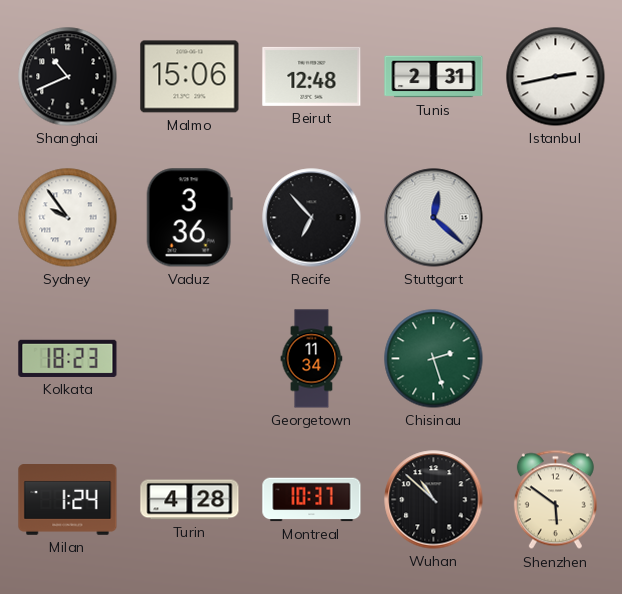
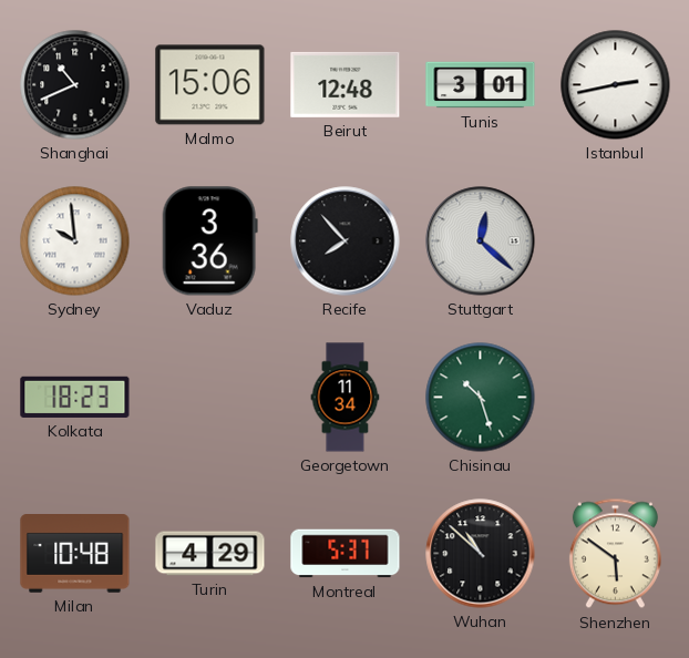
Tunis: 2:31 -> 3:01
Sydney: 9:54 -> 9:59
Recife: 6:53 -> 7:53
Chisinau: 2:27 -> 10:27
Milan: 1:24 -> 10:48
Turin: 4:28 -> 4:29
Montreal: 10:37 -> 5:37
